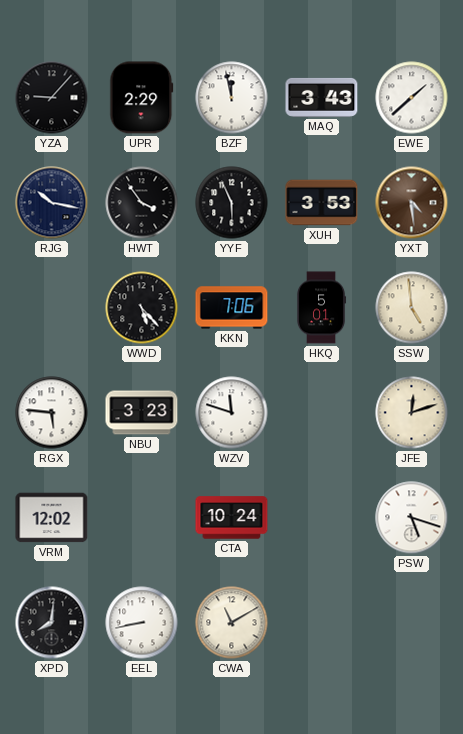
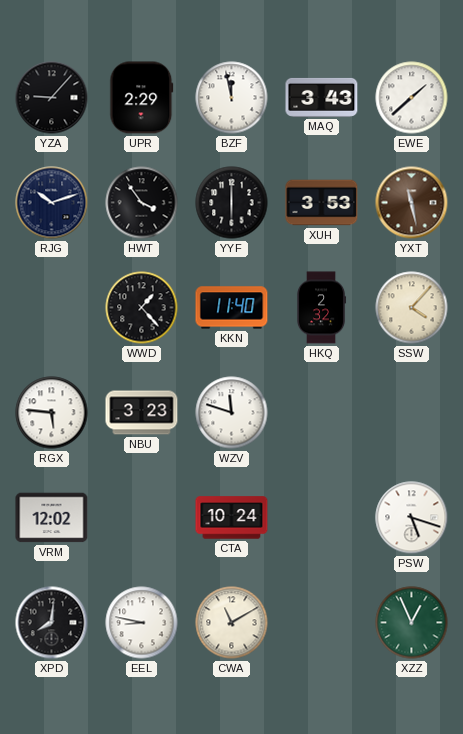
RJG: 10:17 -> 10:12
YYF: 5:56 -> 6:00
YXT: 4:29 -> 11:28
WWD: 5:23 -> 1:23
KKN: 7:06 -> 11:40
HKQ: 5:01 -> 2:32
SSW: 4:59 -> 4:07
JFE: 12:12 -> none
EEL: 8:43 -> 8:47
XZZ: none -> 12:56
